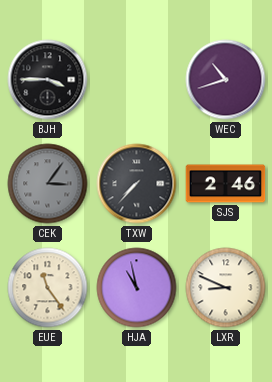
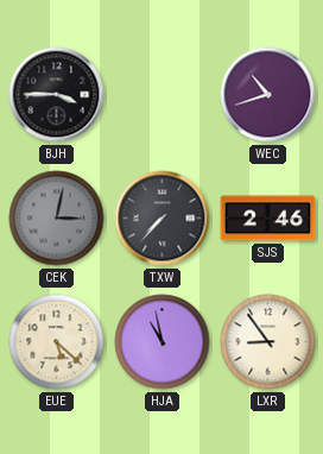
CEK: 3:06 -> 3:02
EUE: 11:24 -> 5:22
LXR: 8:49 -> 8:54
